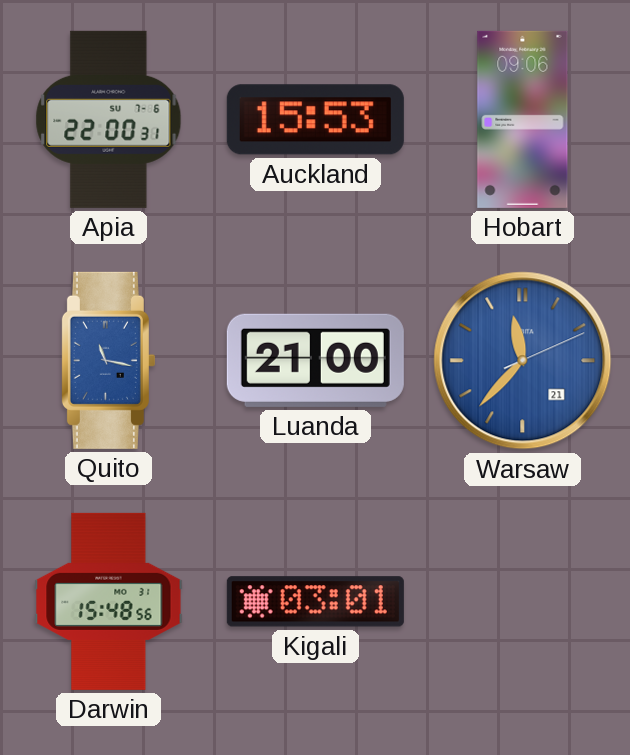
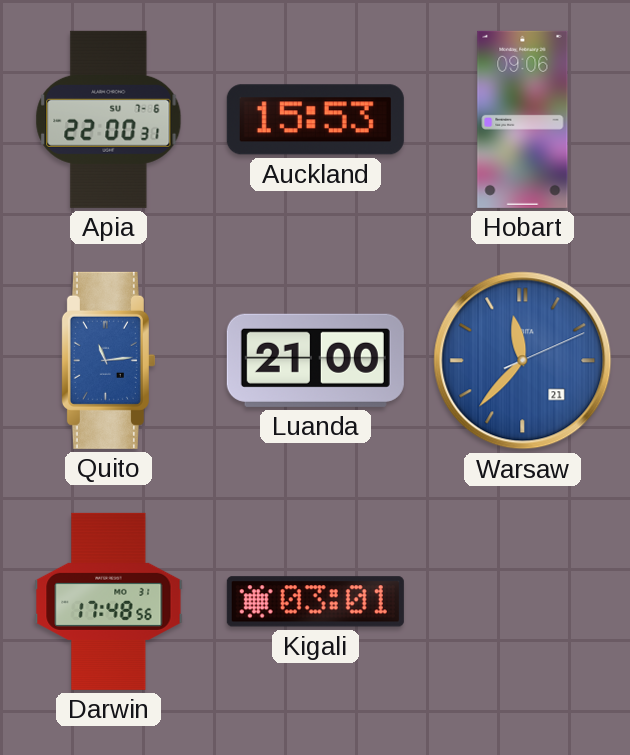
Quito: 11:17 -> 11:14
Darwin: 15:48 -> 17:48
